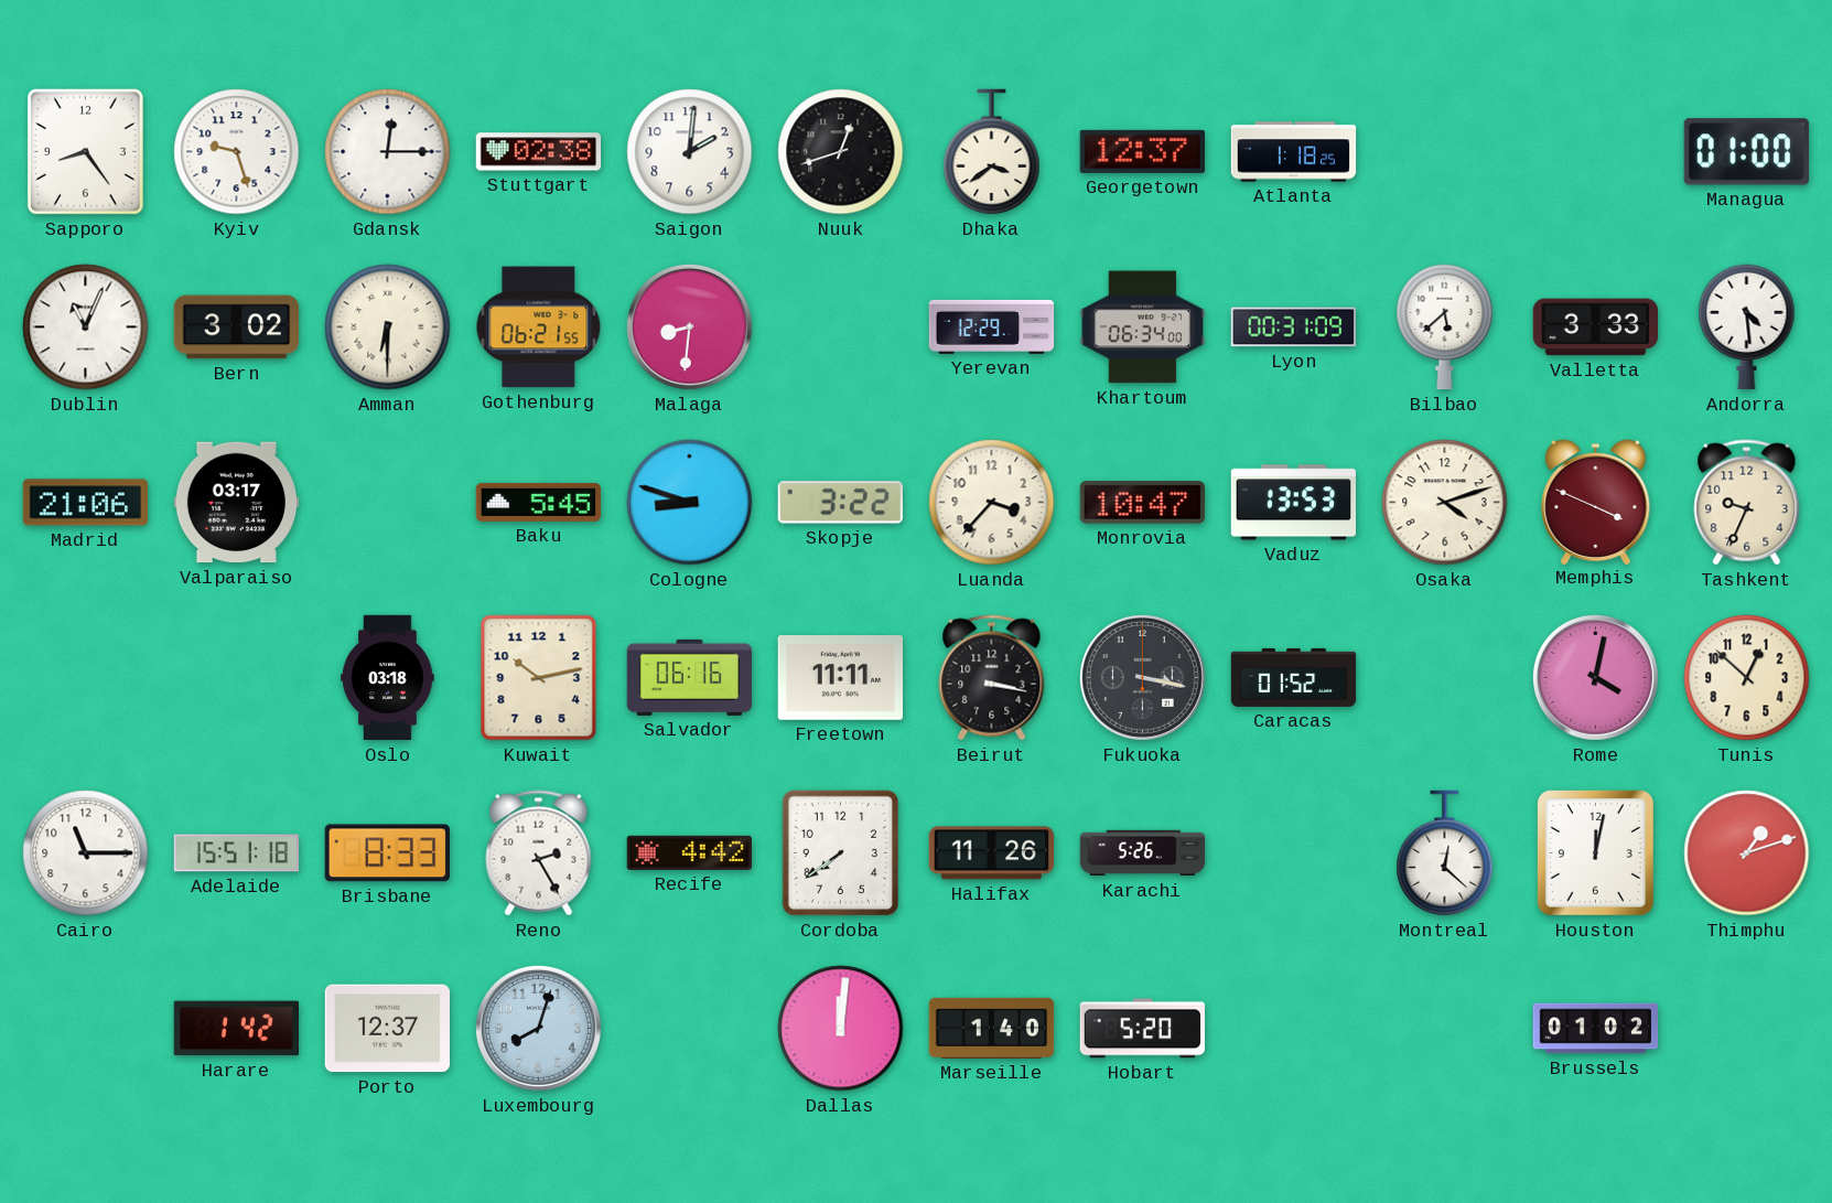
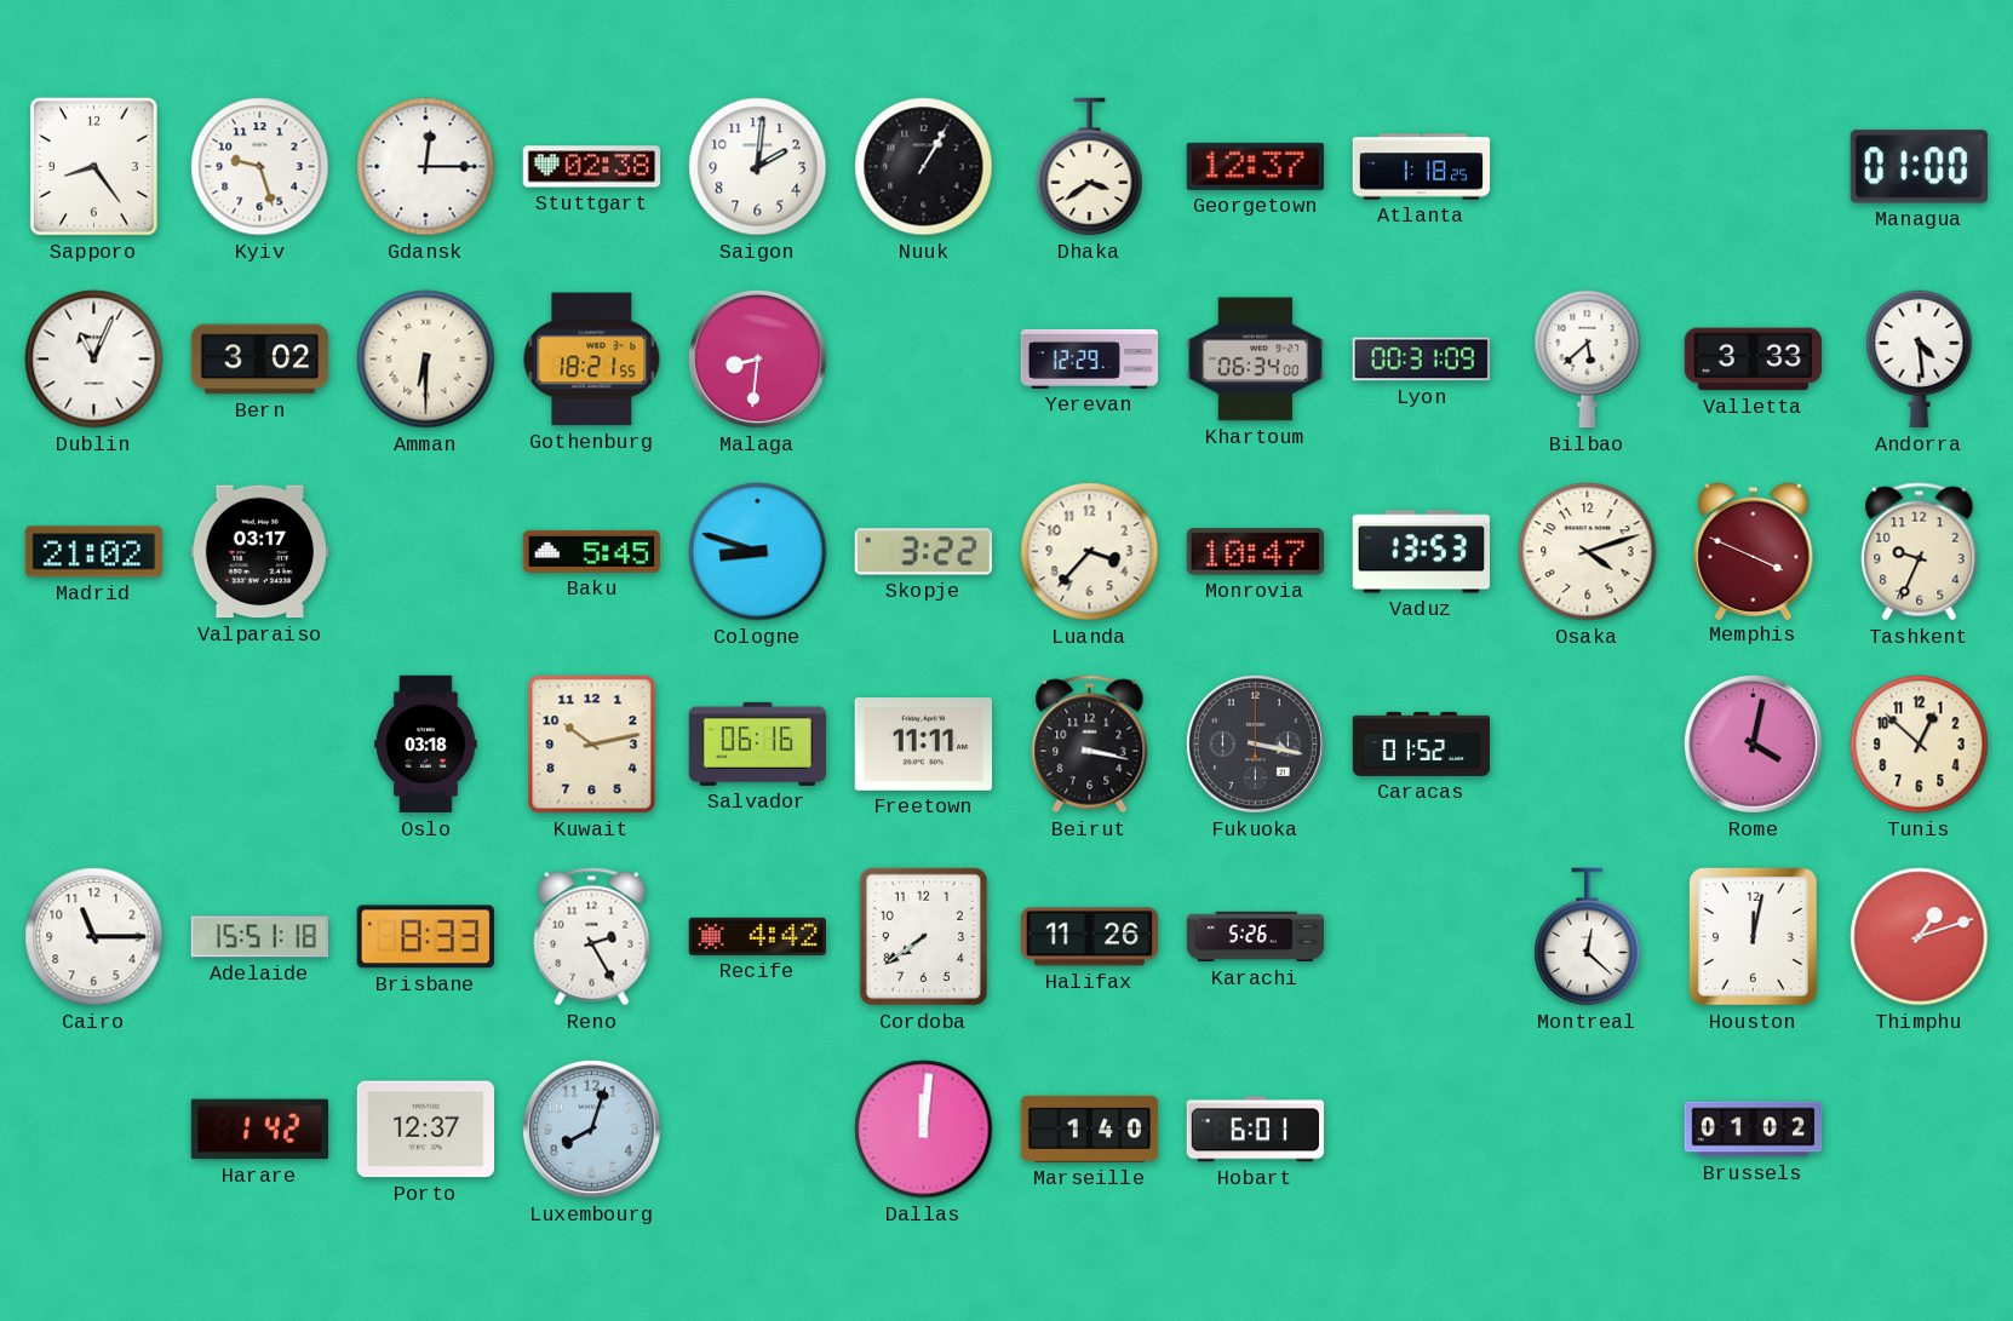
Nuuk: 12:42 -> 1:05
Gothenburg: 06:21 -> 18:21
Madrid: 21:06 -> 21:02
Hobart: 5:20 -> 6:01
